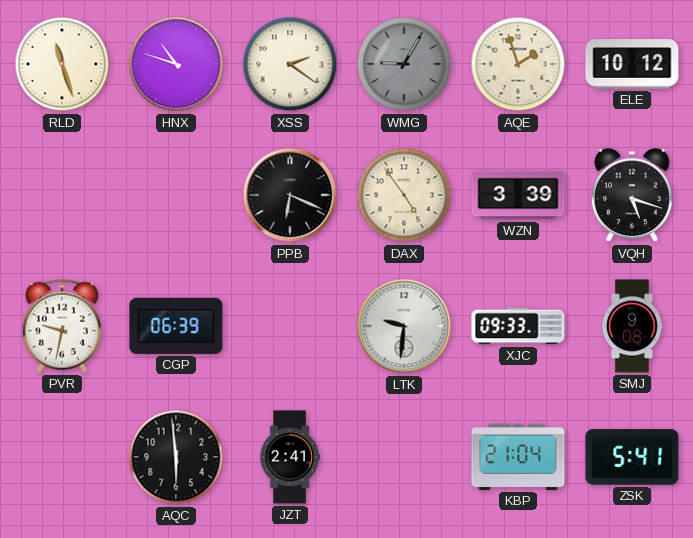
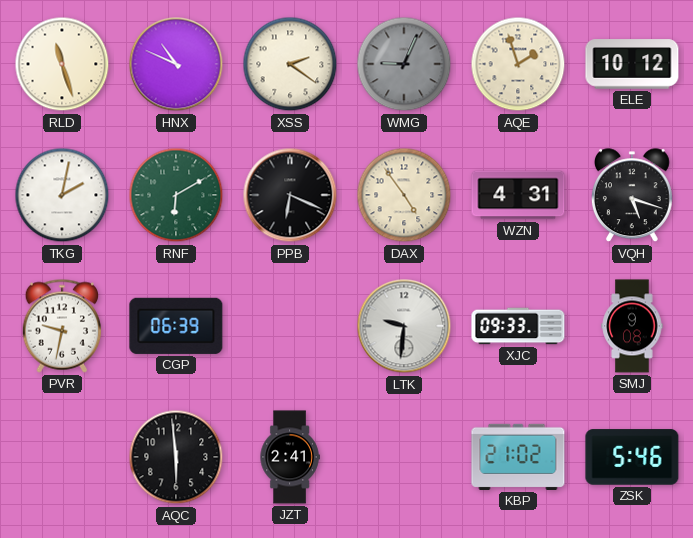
HNX: 10:48 -> 10:49
WMG: 9:05 -> 9:04
TKG: none -> 2:02
RNF: none -> 6:10
WZN: 3:39 -> 4:31
KBP: 21:04 -> 21:02
ZSK: 5:41 -> 5:46
